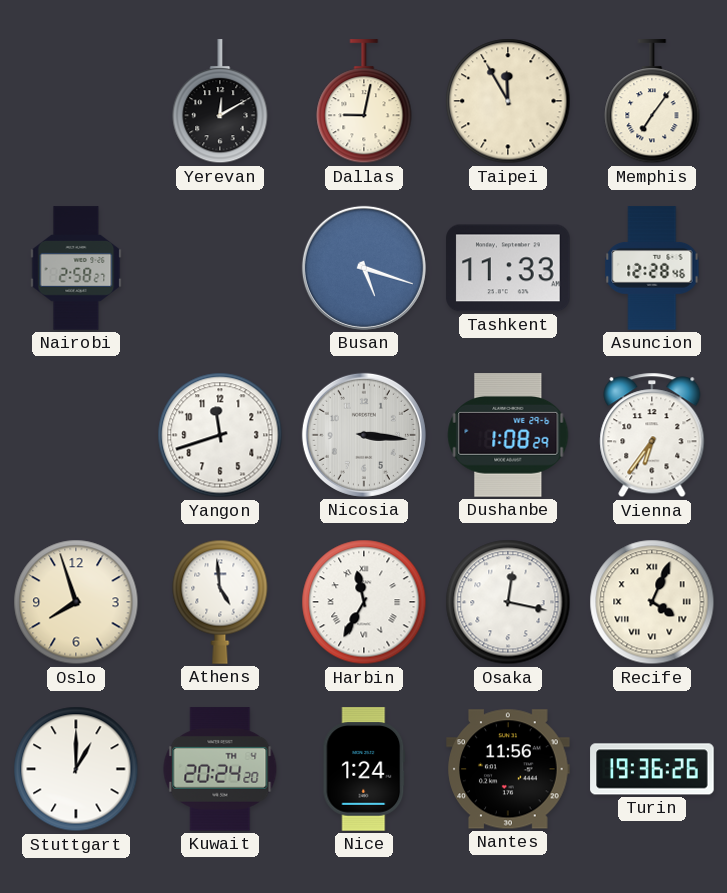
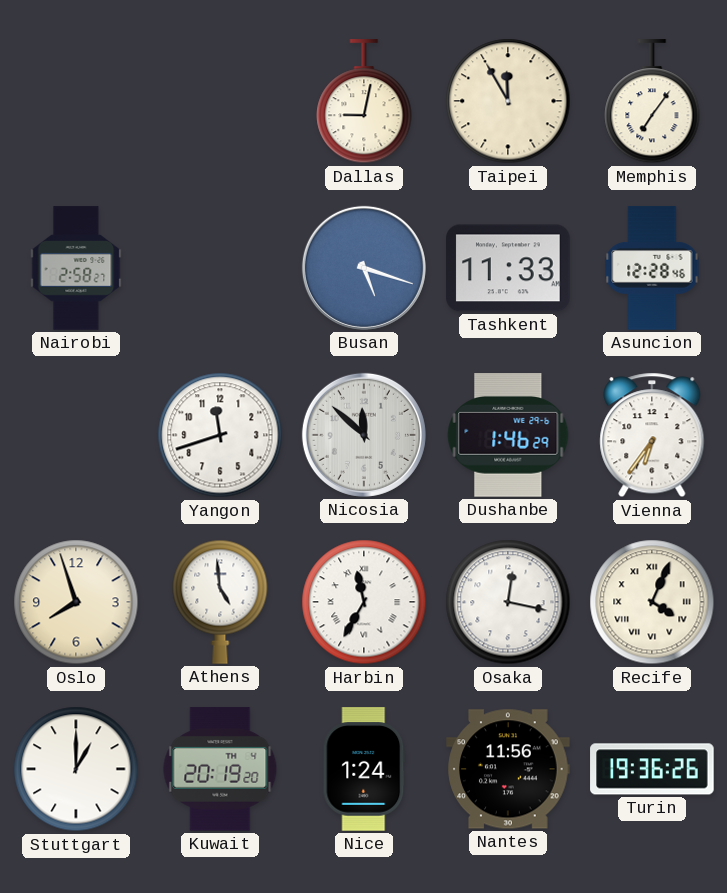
Yerevan: 12:10 -> none
Nicosia: 3:16 -> 11:52
Dushanbe: 1:08 -> 1:46
Kuwait: 20:24 -> 20:19
